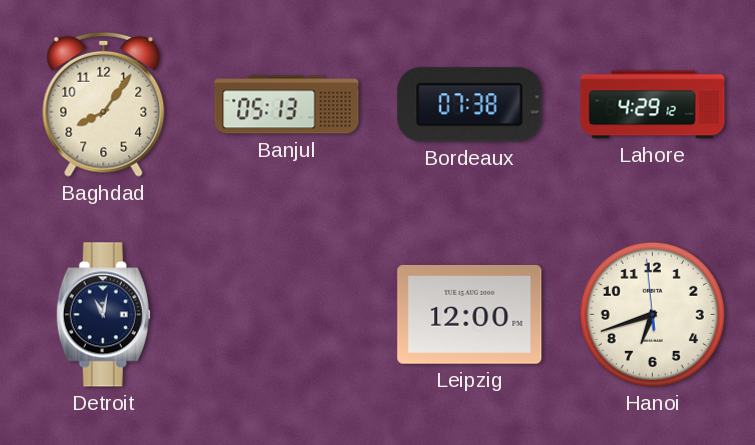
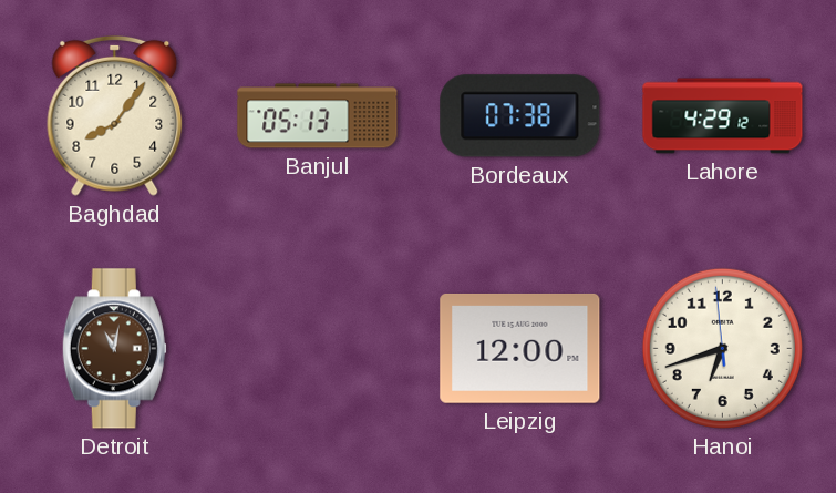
Detroit dial: navy -> brown
